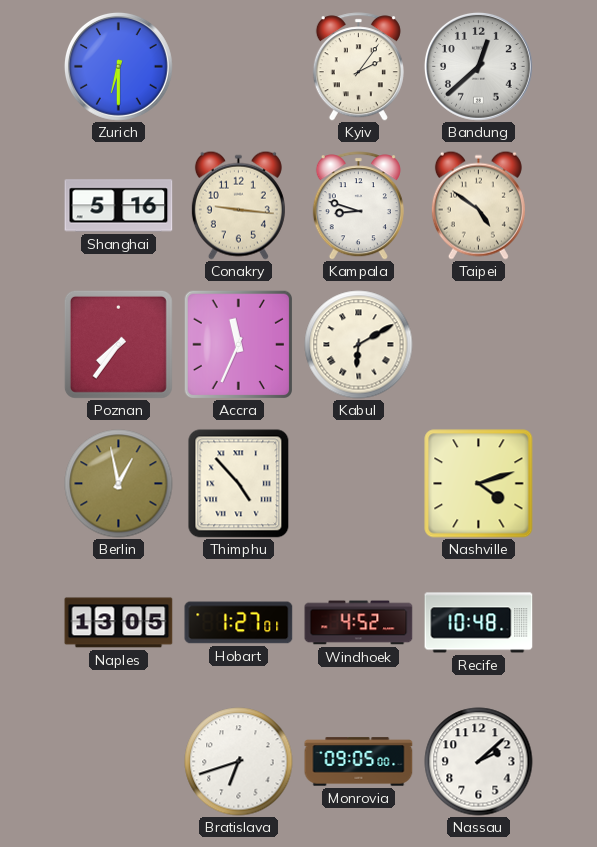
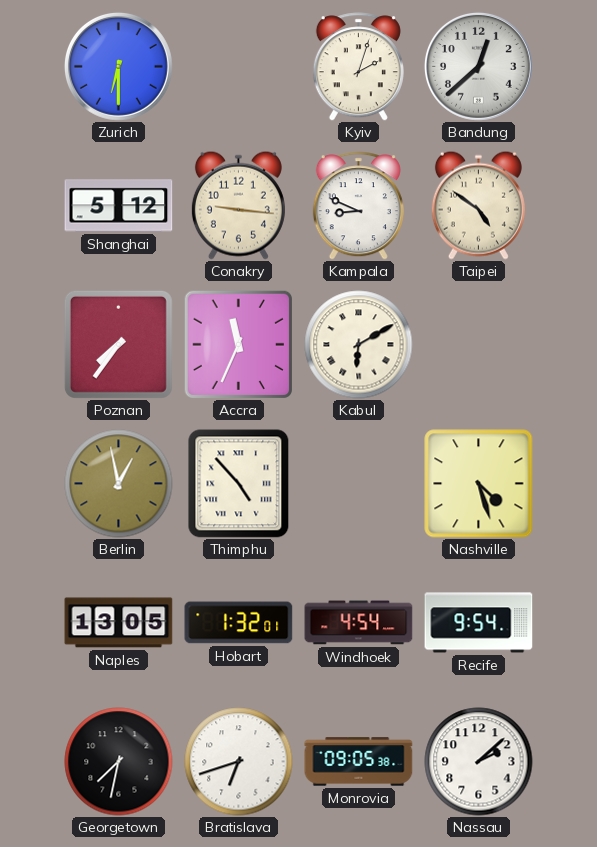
Kyiv: 2:06 -> 2:03
Shanghai: 5:16 -> 5:12
Kampala: 8:48 -> 8:49
Nashville: 4:12 -> 4:27
Hobart: 1:27 -> 1:32
Windhoek: 4:52 -> 4:54
Recife: 10:48 -> 9:54
Georgetown: none -> 7:32
Monrovia: 09:05:00 -> 09:05:38
